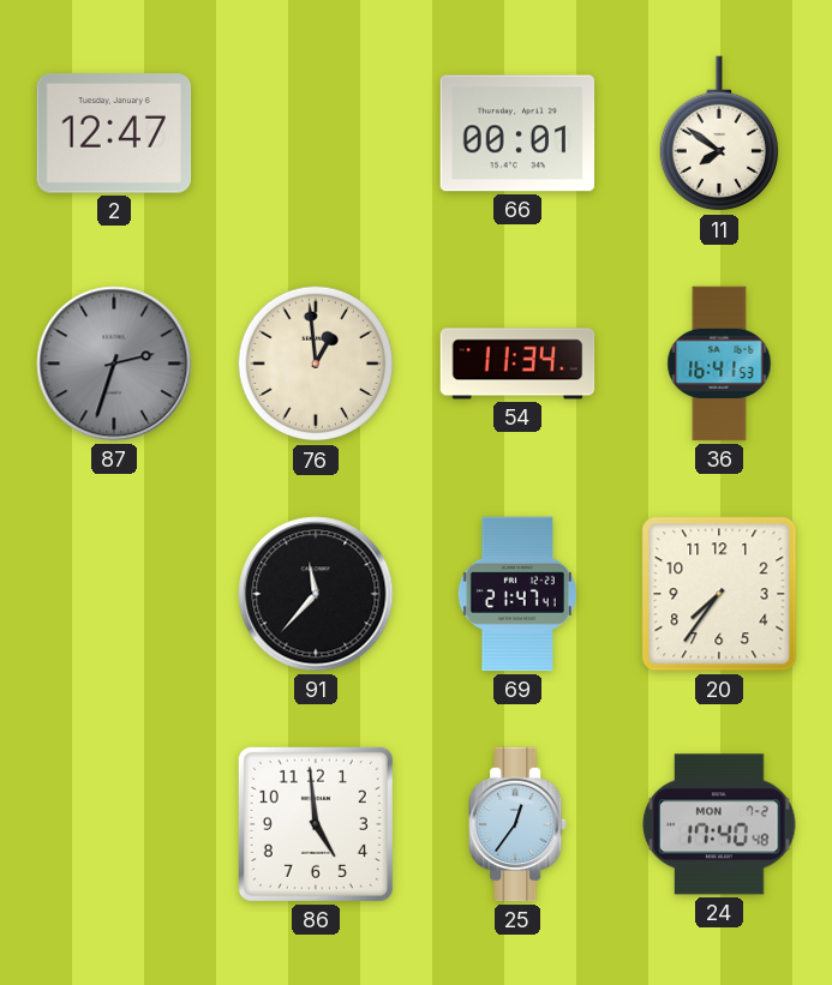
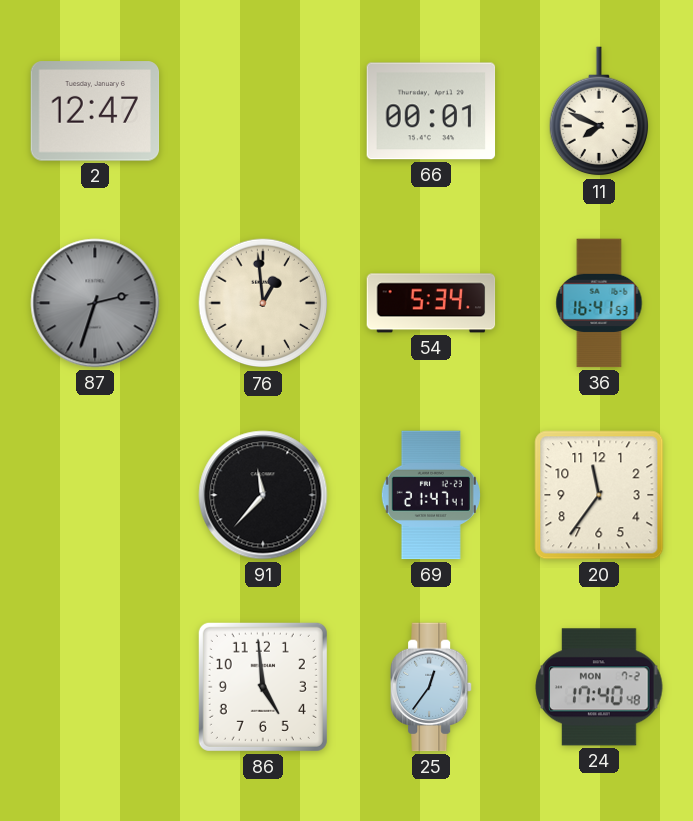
11: 7:51 -> 7:49
54: 11:34 -> 5:34
20: 7:36 -> 11:36
